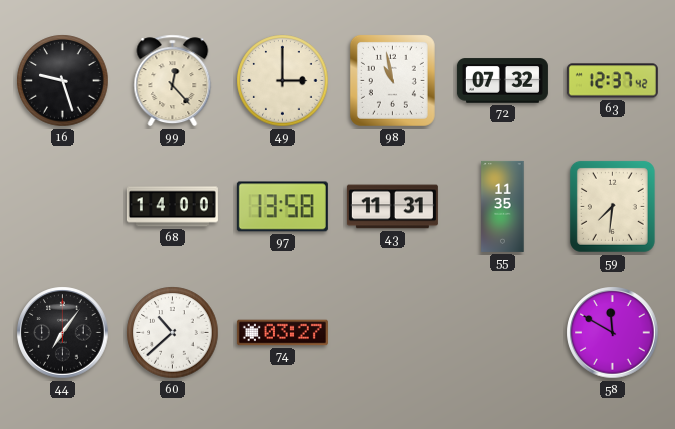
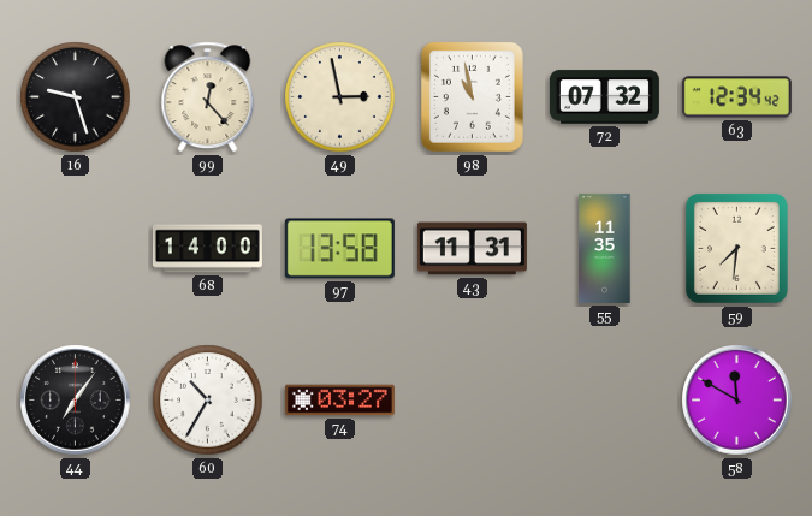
49: 3:00 -> 2:58
63: 12:37 -> 12:34
60: 10:38 -> 10:35
